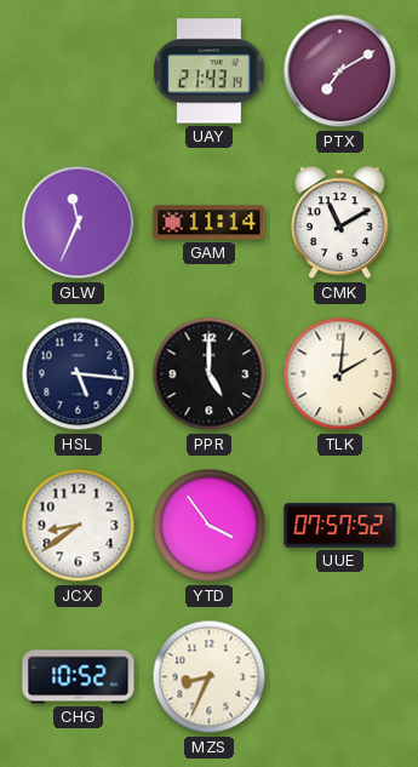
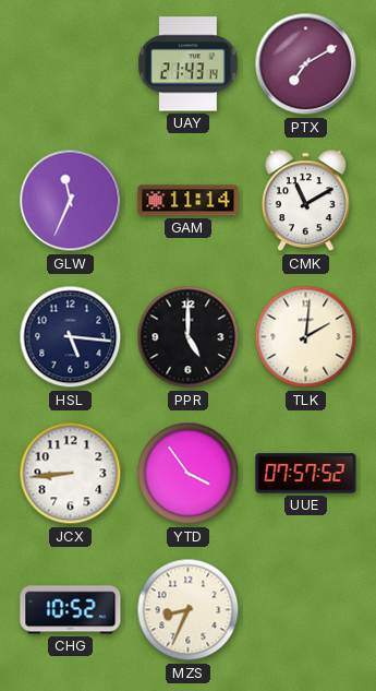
JCX: 8:39 -> 8:44
